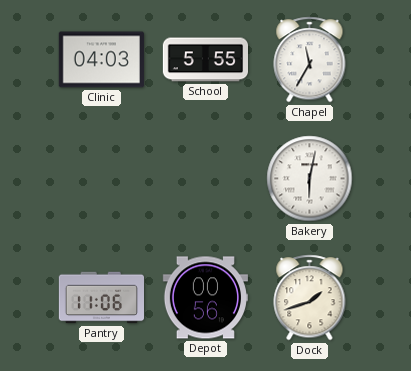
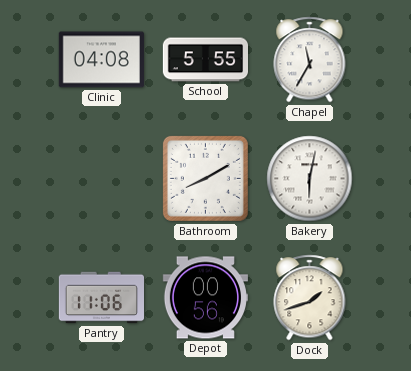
Clinic: 04:03 -> 04:08
Bathroom: none -> 8:10
